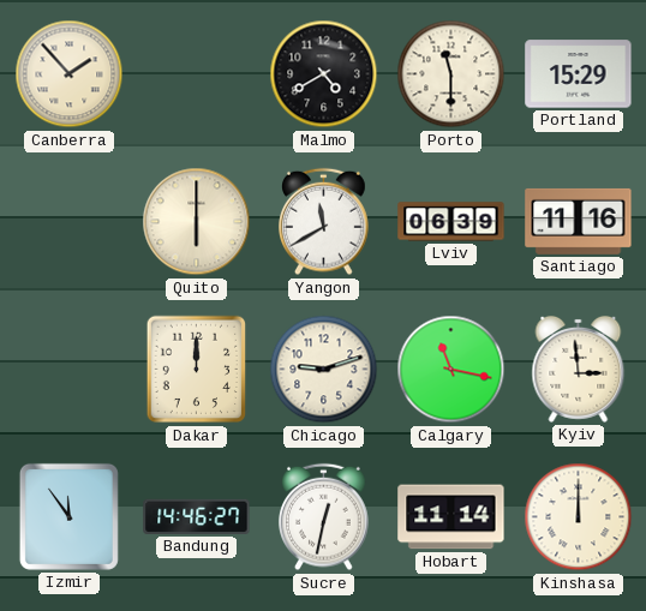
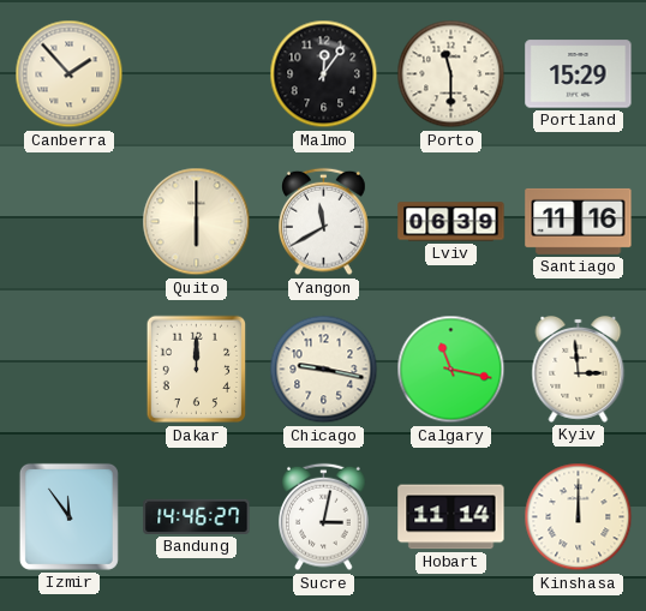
Malmo: 4:40 -> 12:06
Chicago: 9:12 -> 9:17
Sucre: 12:32 -> 3:02
